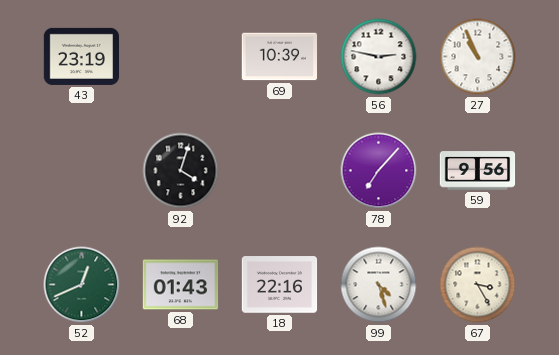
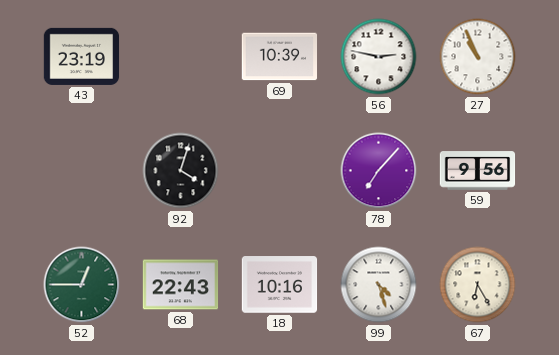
52: 12:41 -> 12:45
68: 01:43 -> 22:43
18: 22:16 -> 10:16
67: 3:25 -> 6:25
